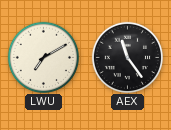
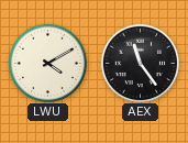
LWU: 7:10 -> 4:10
